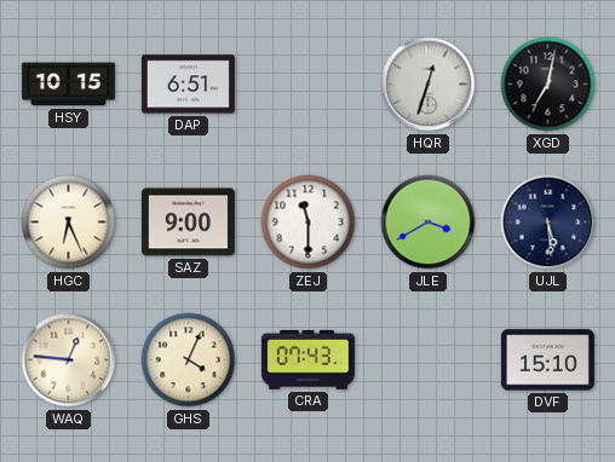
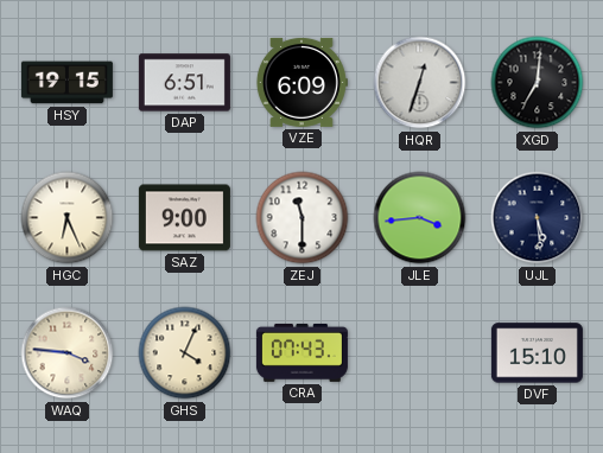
HSY: 10:15 -> 19:15
VZE: none -> 6:09
XGD: 7:02 -> 7:01
JLE: 3:40 -> 3:44
WAQ: 12:46 -> 3:46
